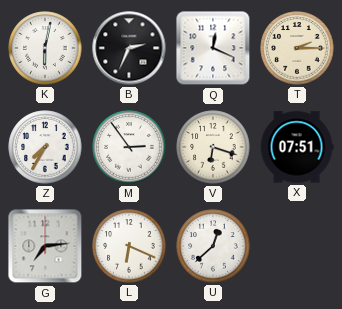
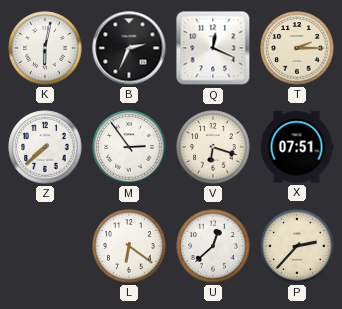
Z: 7:35 -> 7:38
G: 7:14 -> none
L: 6:19 -> 6:21
P: none -> 2:37
